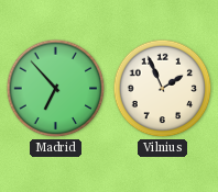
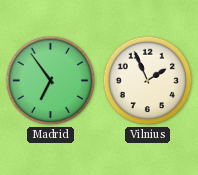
Madrid: 6:53 -> 6:54
